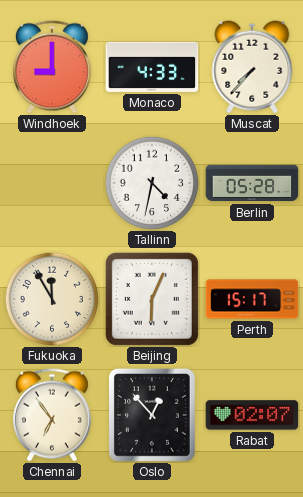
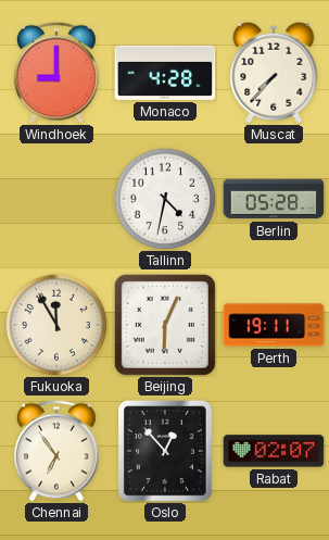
Monaco: 4:33 -> 4:28
Perth: 15:17 -> 19:11
